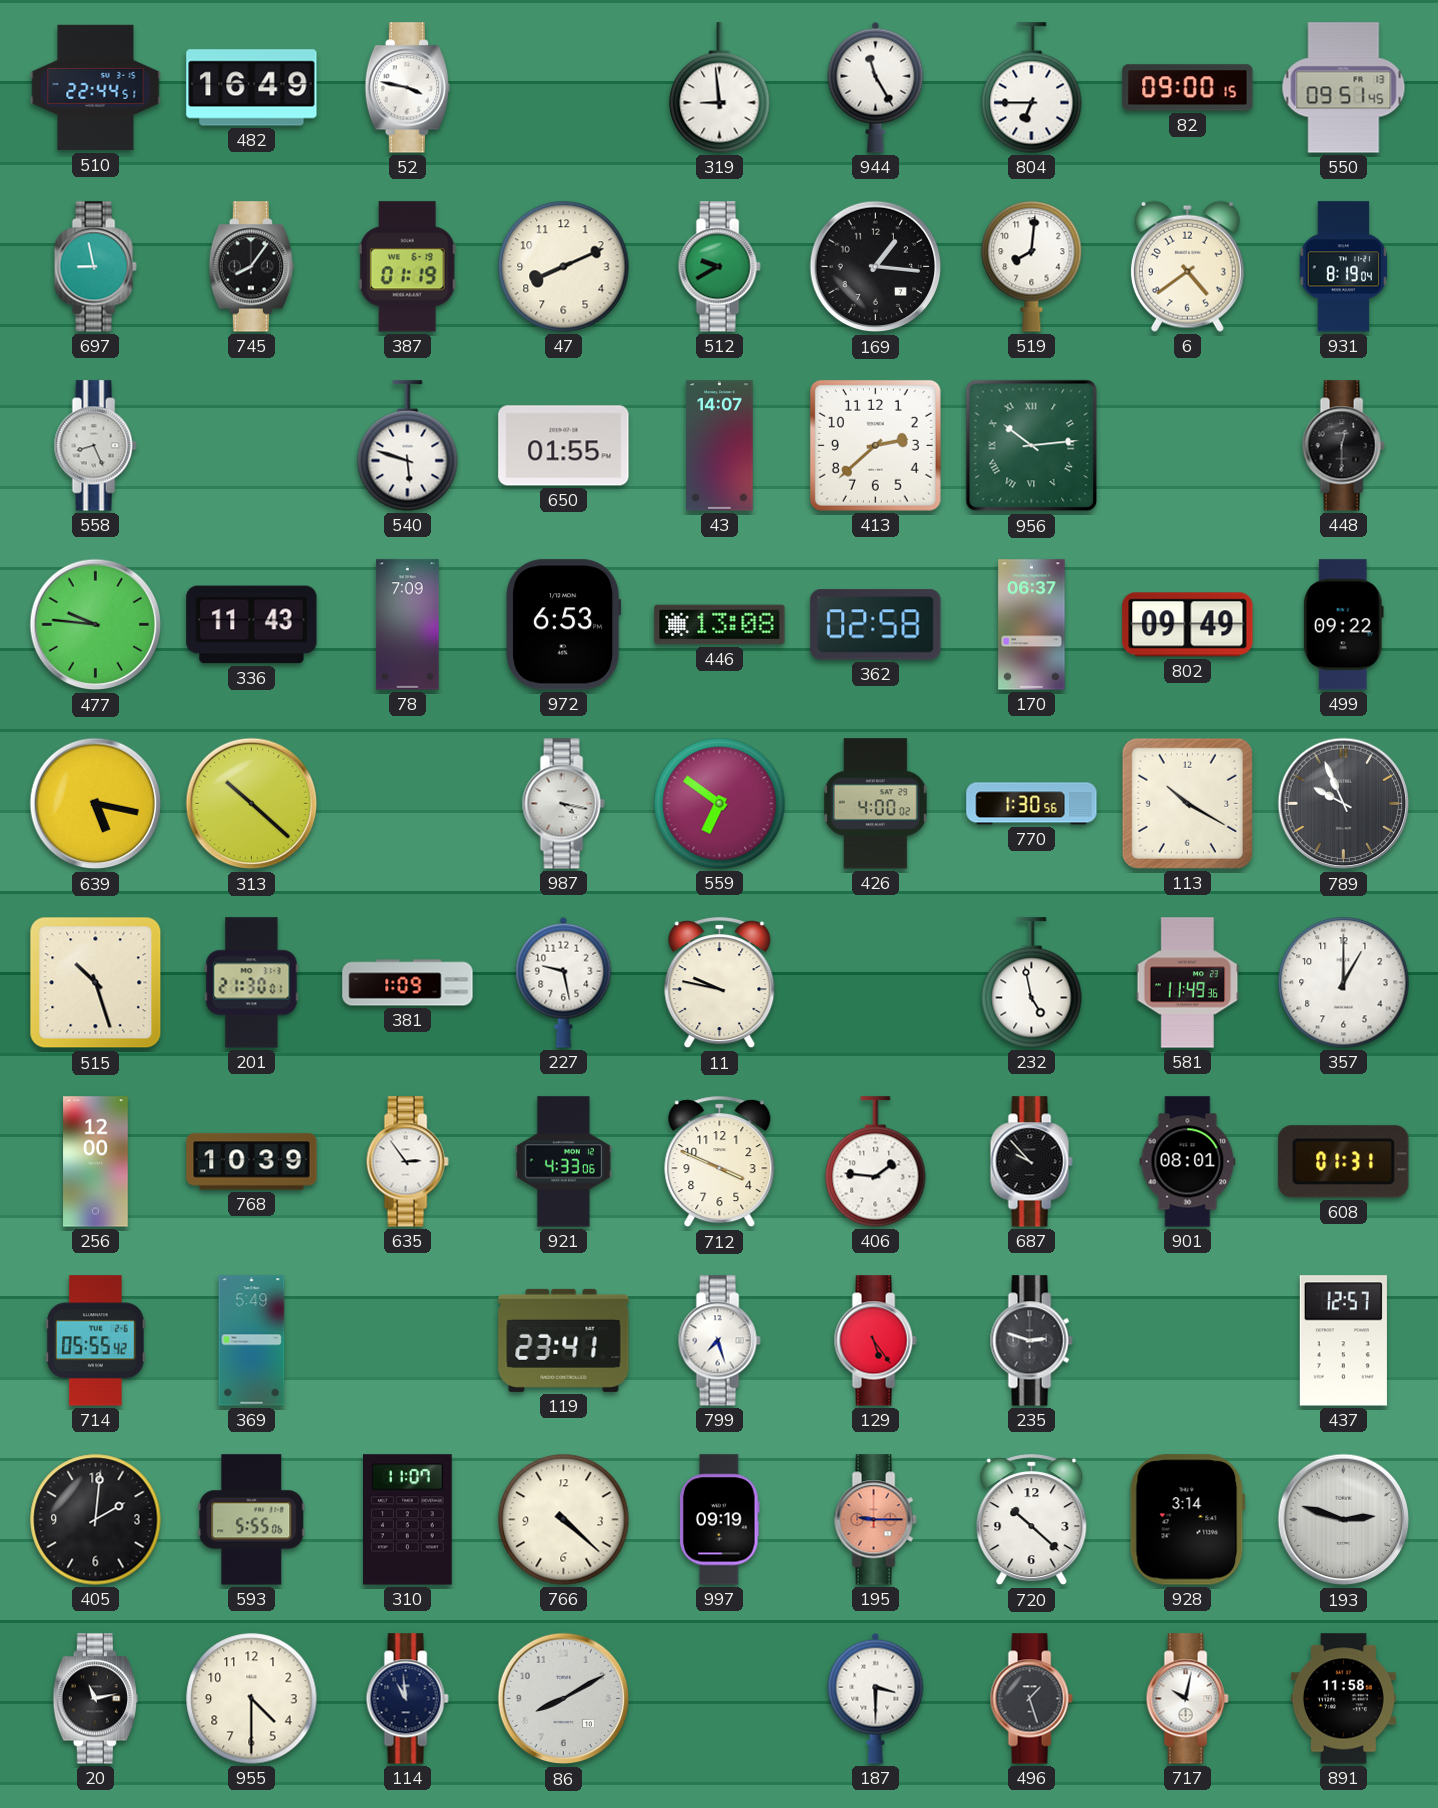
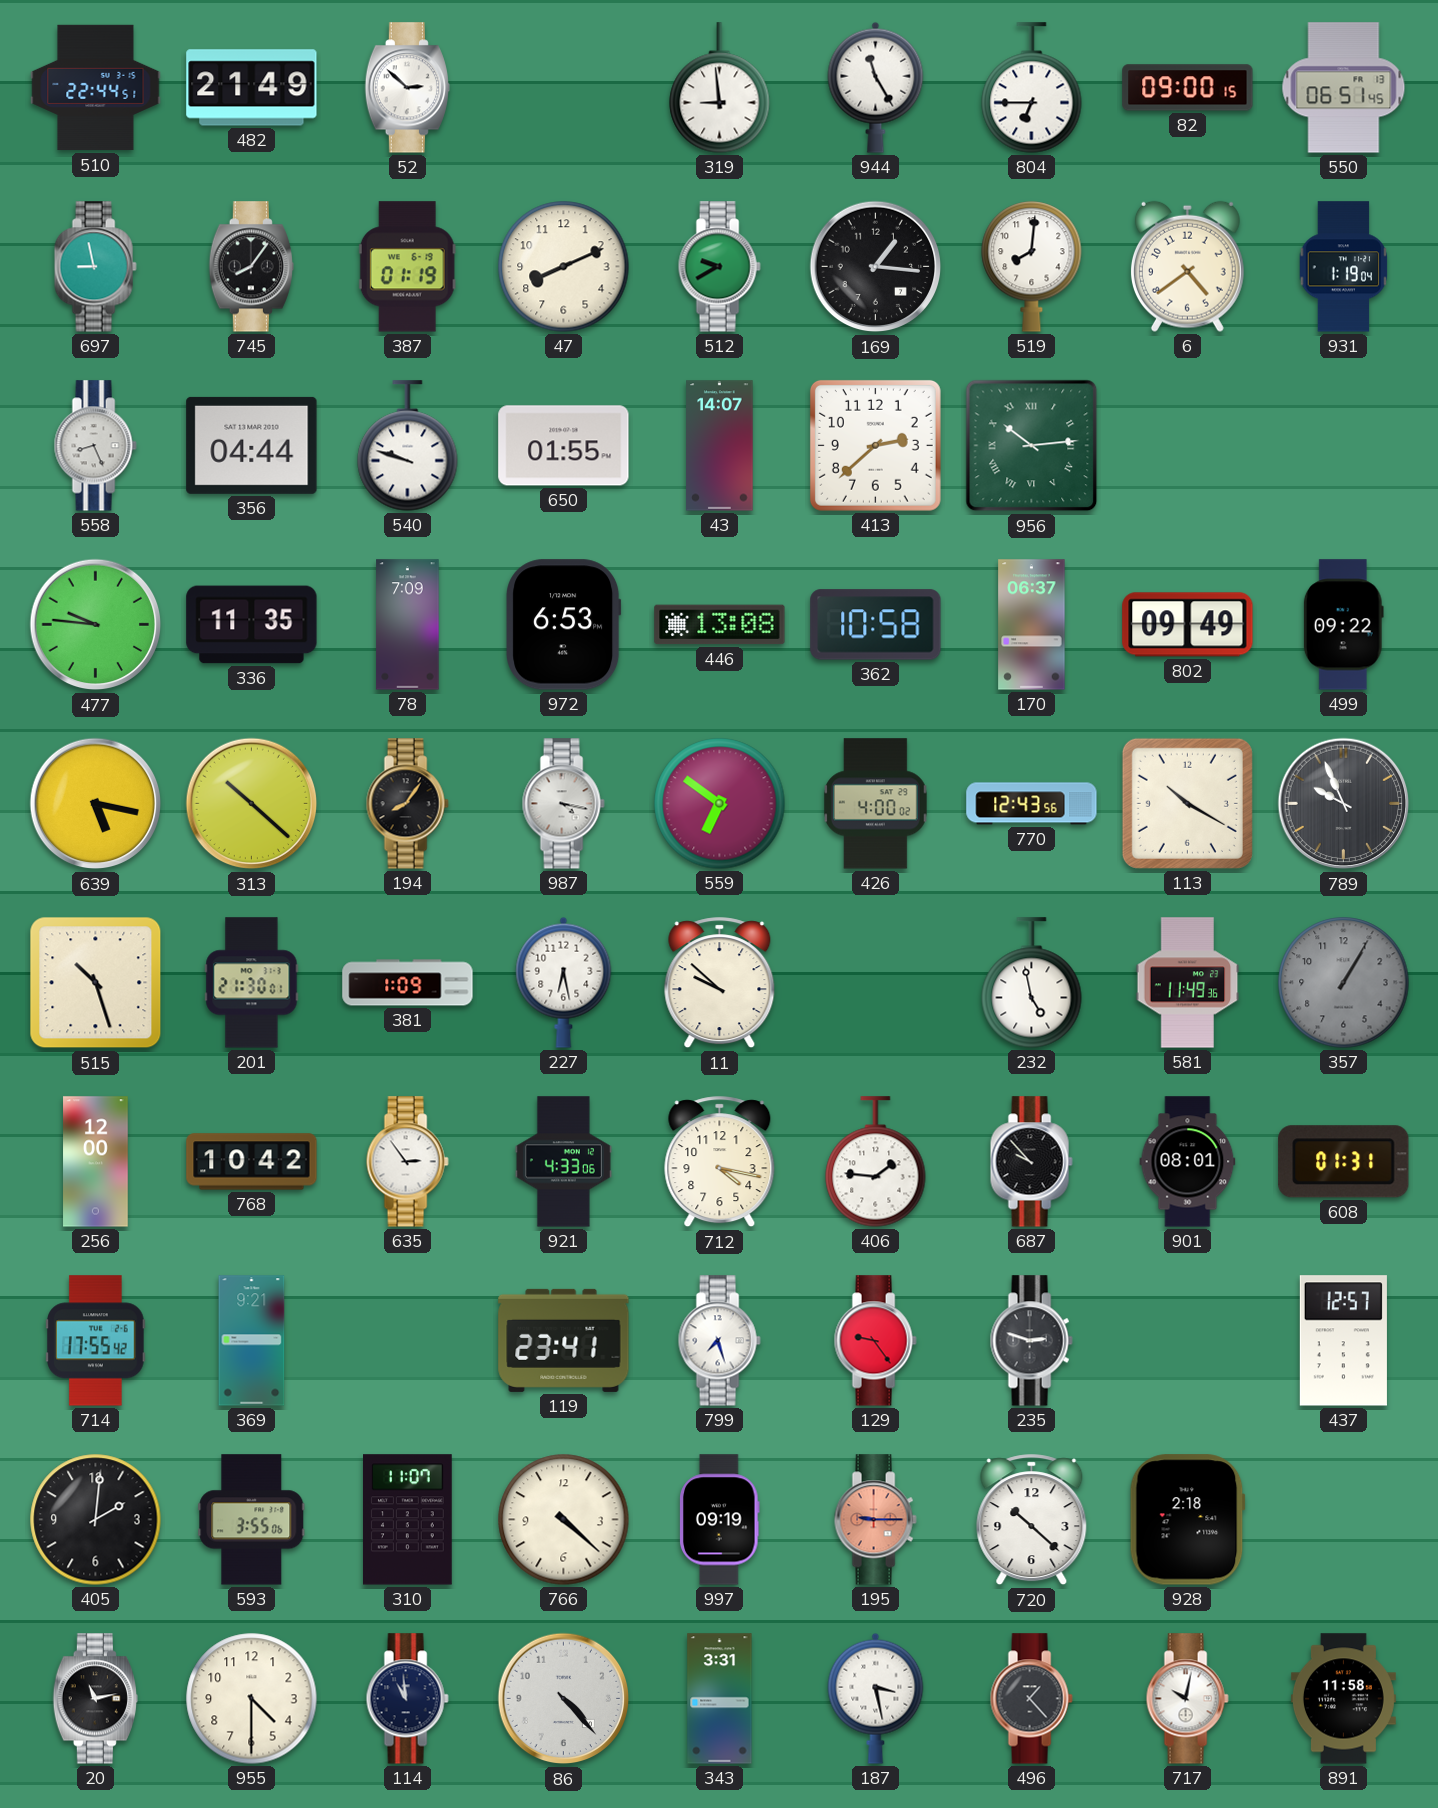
482: 16:49 -> 21:49
52: 3:47 -> 2:52
550: 09:51 -> 06:51
931: 8:19 -> 1:19
356: none -> 04:44
540: 5:48 -> 9:48
448: 12:30 -> none
336: 11:43 -> 11:35
362: 02:58 -> 10:58
194: none -> 8:06
770: 1:30 -> 12:43
227: 9:28 -> 6:28
11: 9:47 -> 9:52
357: 1:00 -> 1:05
357 dial: white -> grey
768: 10:39 -> 10:42
712: 3:49 -> 4:17
714: 05:55 -> 17:55
369: 5:49 -> 9:21
129: 5:24 -> 9:24
593: 5:55 -> 3:55
928: 3:14 -> 2:18
193: 2:48 -> none
86: 8:10 -> 4:23
343: none -> 3:31
187: 3:30 -> 3:28
496: 1:27 -> 1:23
